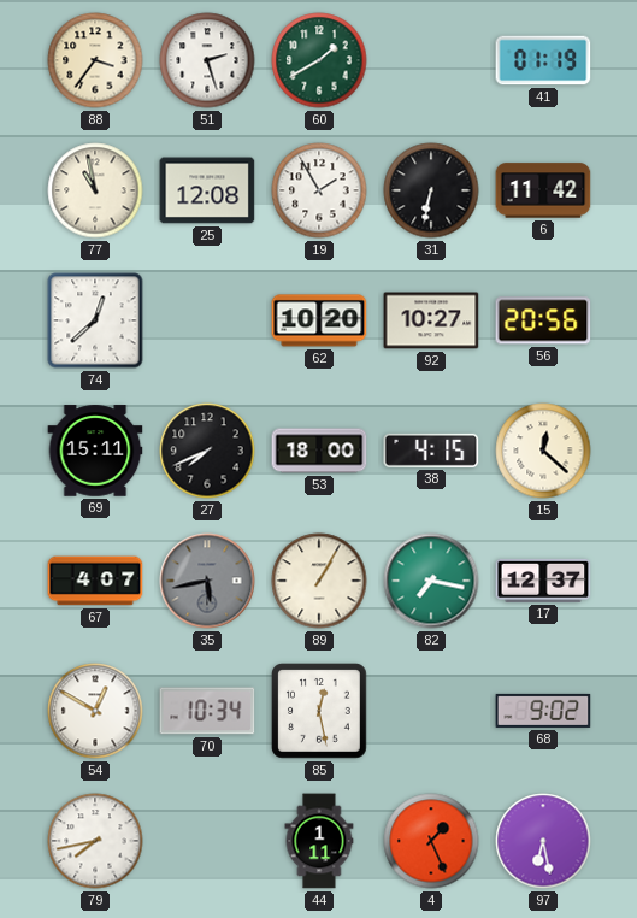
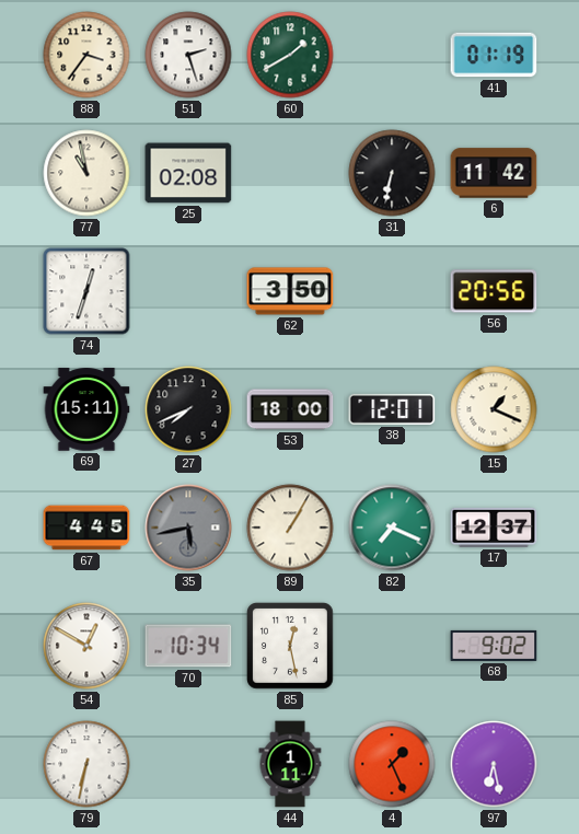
25: 12:08 -> 02:08
19: 1:55 -> none
74: 12:38 -> 12:33
62: 10:20 -> 3:50
92: 10:27 -> none
38: 4:15 -> 12:01
15: 12:22 -> 1:19
67: 4:07 -> 4:45
82: 7:17 -> 7:19
79: 7:43 -> 6:32
